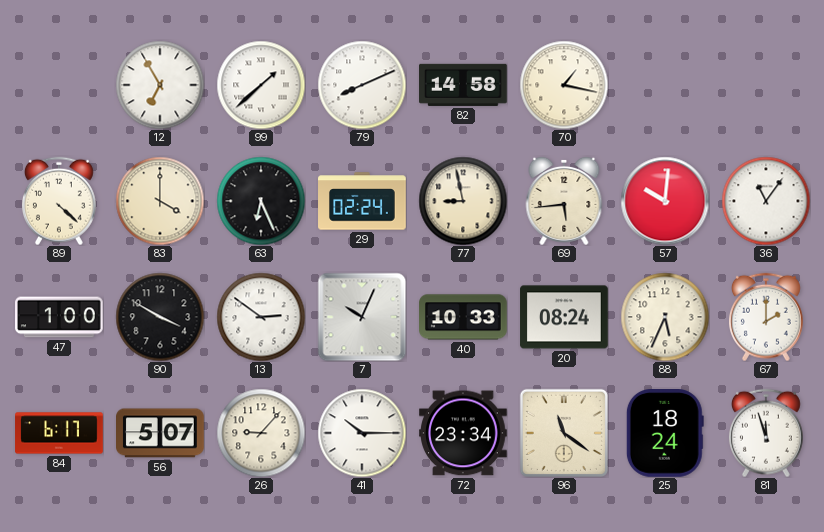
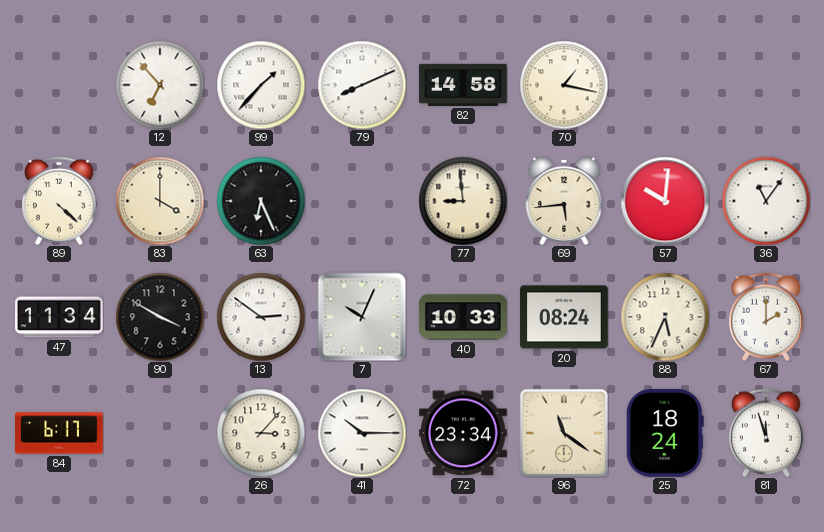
12: 6:55 -> 6:53
99: 1:38 -> 1:37
29: 02:24 -> none
77: 8:58 -> 8:59
47: 1:00 -> 11:34
56: 5:07 -> none
26: 9:07 -> 3:07
